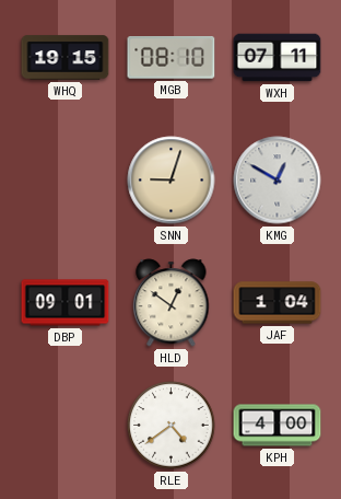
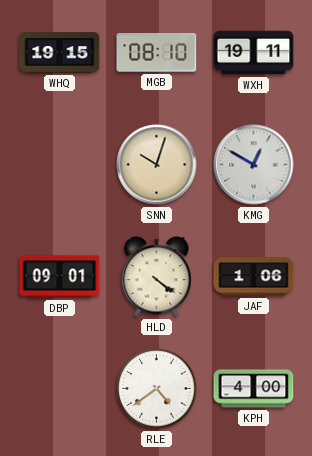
WXH: 07:11 -> 19:11
SNN: 9:03 -> 10:03
HLD: 12:51 -> 4:21
JAF: 1:04 -> 1:06
